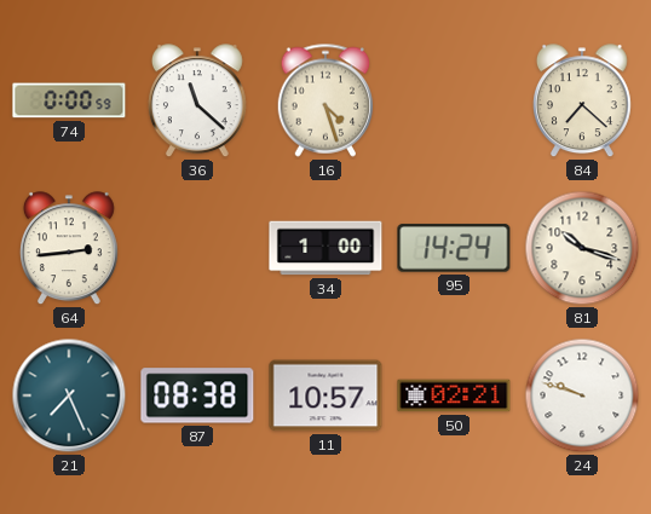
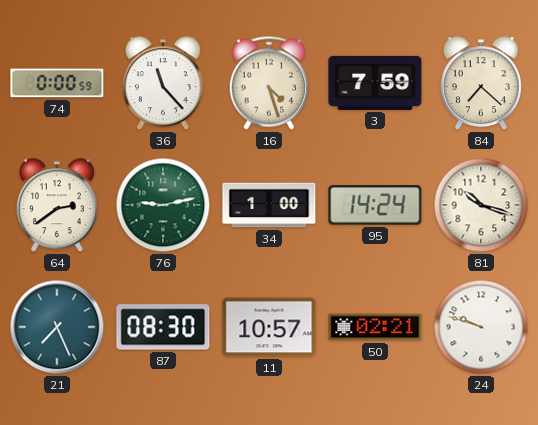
36: 11:22 -> 11:23
3: none -> 7:59
64: 2:44 -> 2:39
76: none -> 9:13
87: 08:38 -> 08:30
